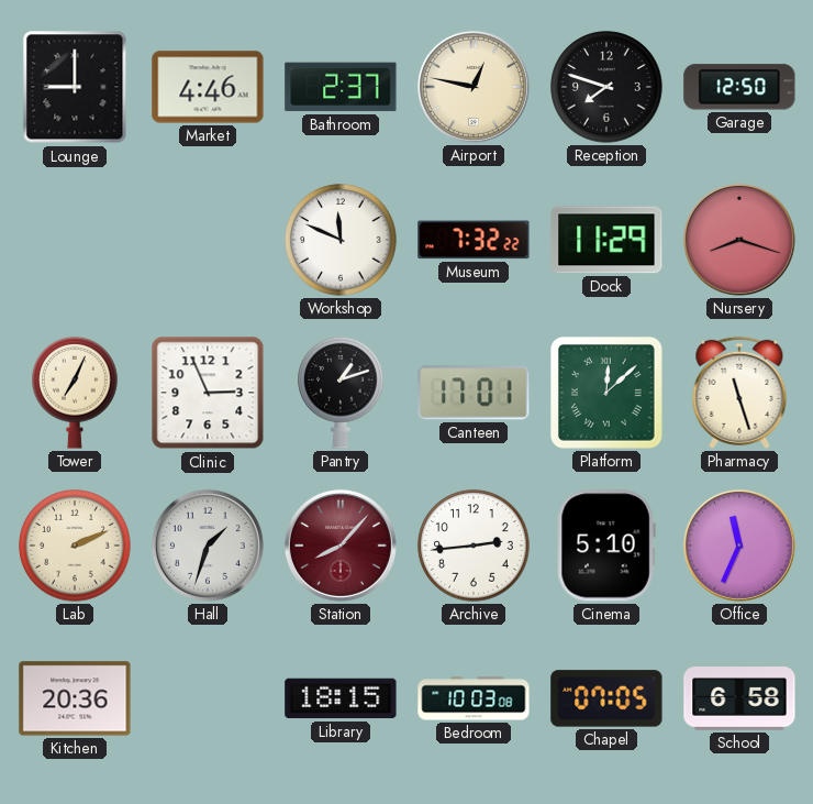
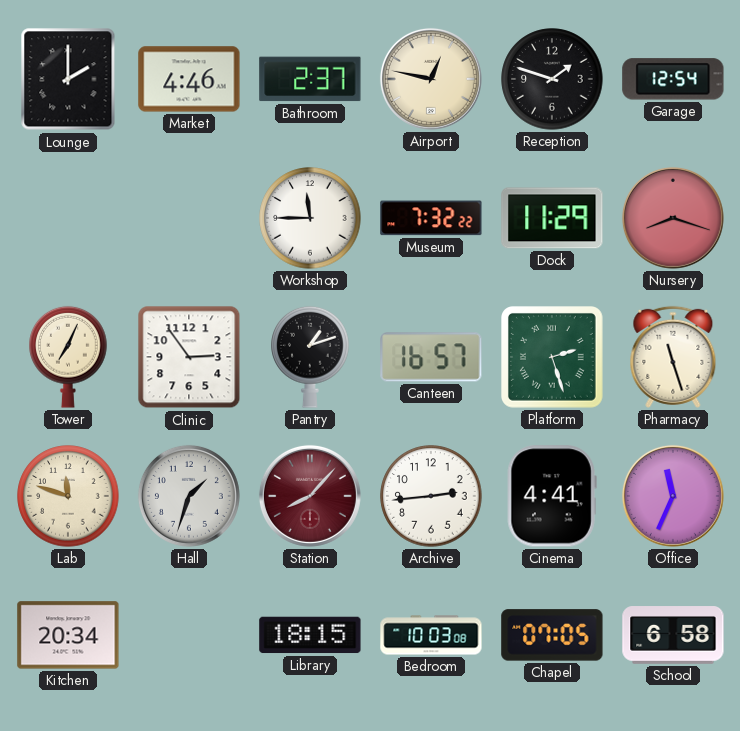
Lounge: 9:00 -> 2:00
Reception: 7:48 -> 1:48
Garage: 12:50 -> 12:54
Workshop: 11:49 -> 11:45
Clinic: 2:56 -> 2:54
Canteen: 17:01 -> 16:57
Platform: 12:08 -> 2:27
Lab: 2:11 -> 11:48
Cinema: 5:10 -> 4:41
Kitchen: 20:36 -> 20:34
